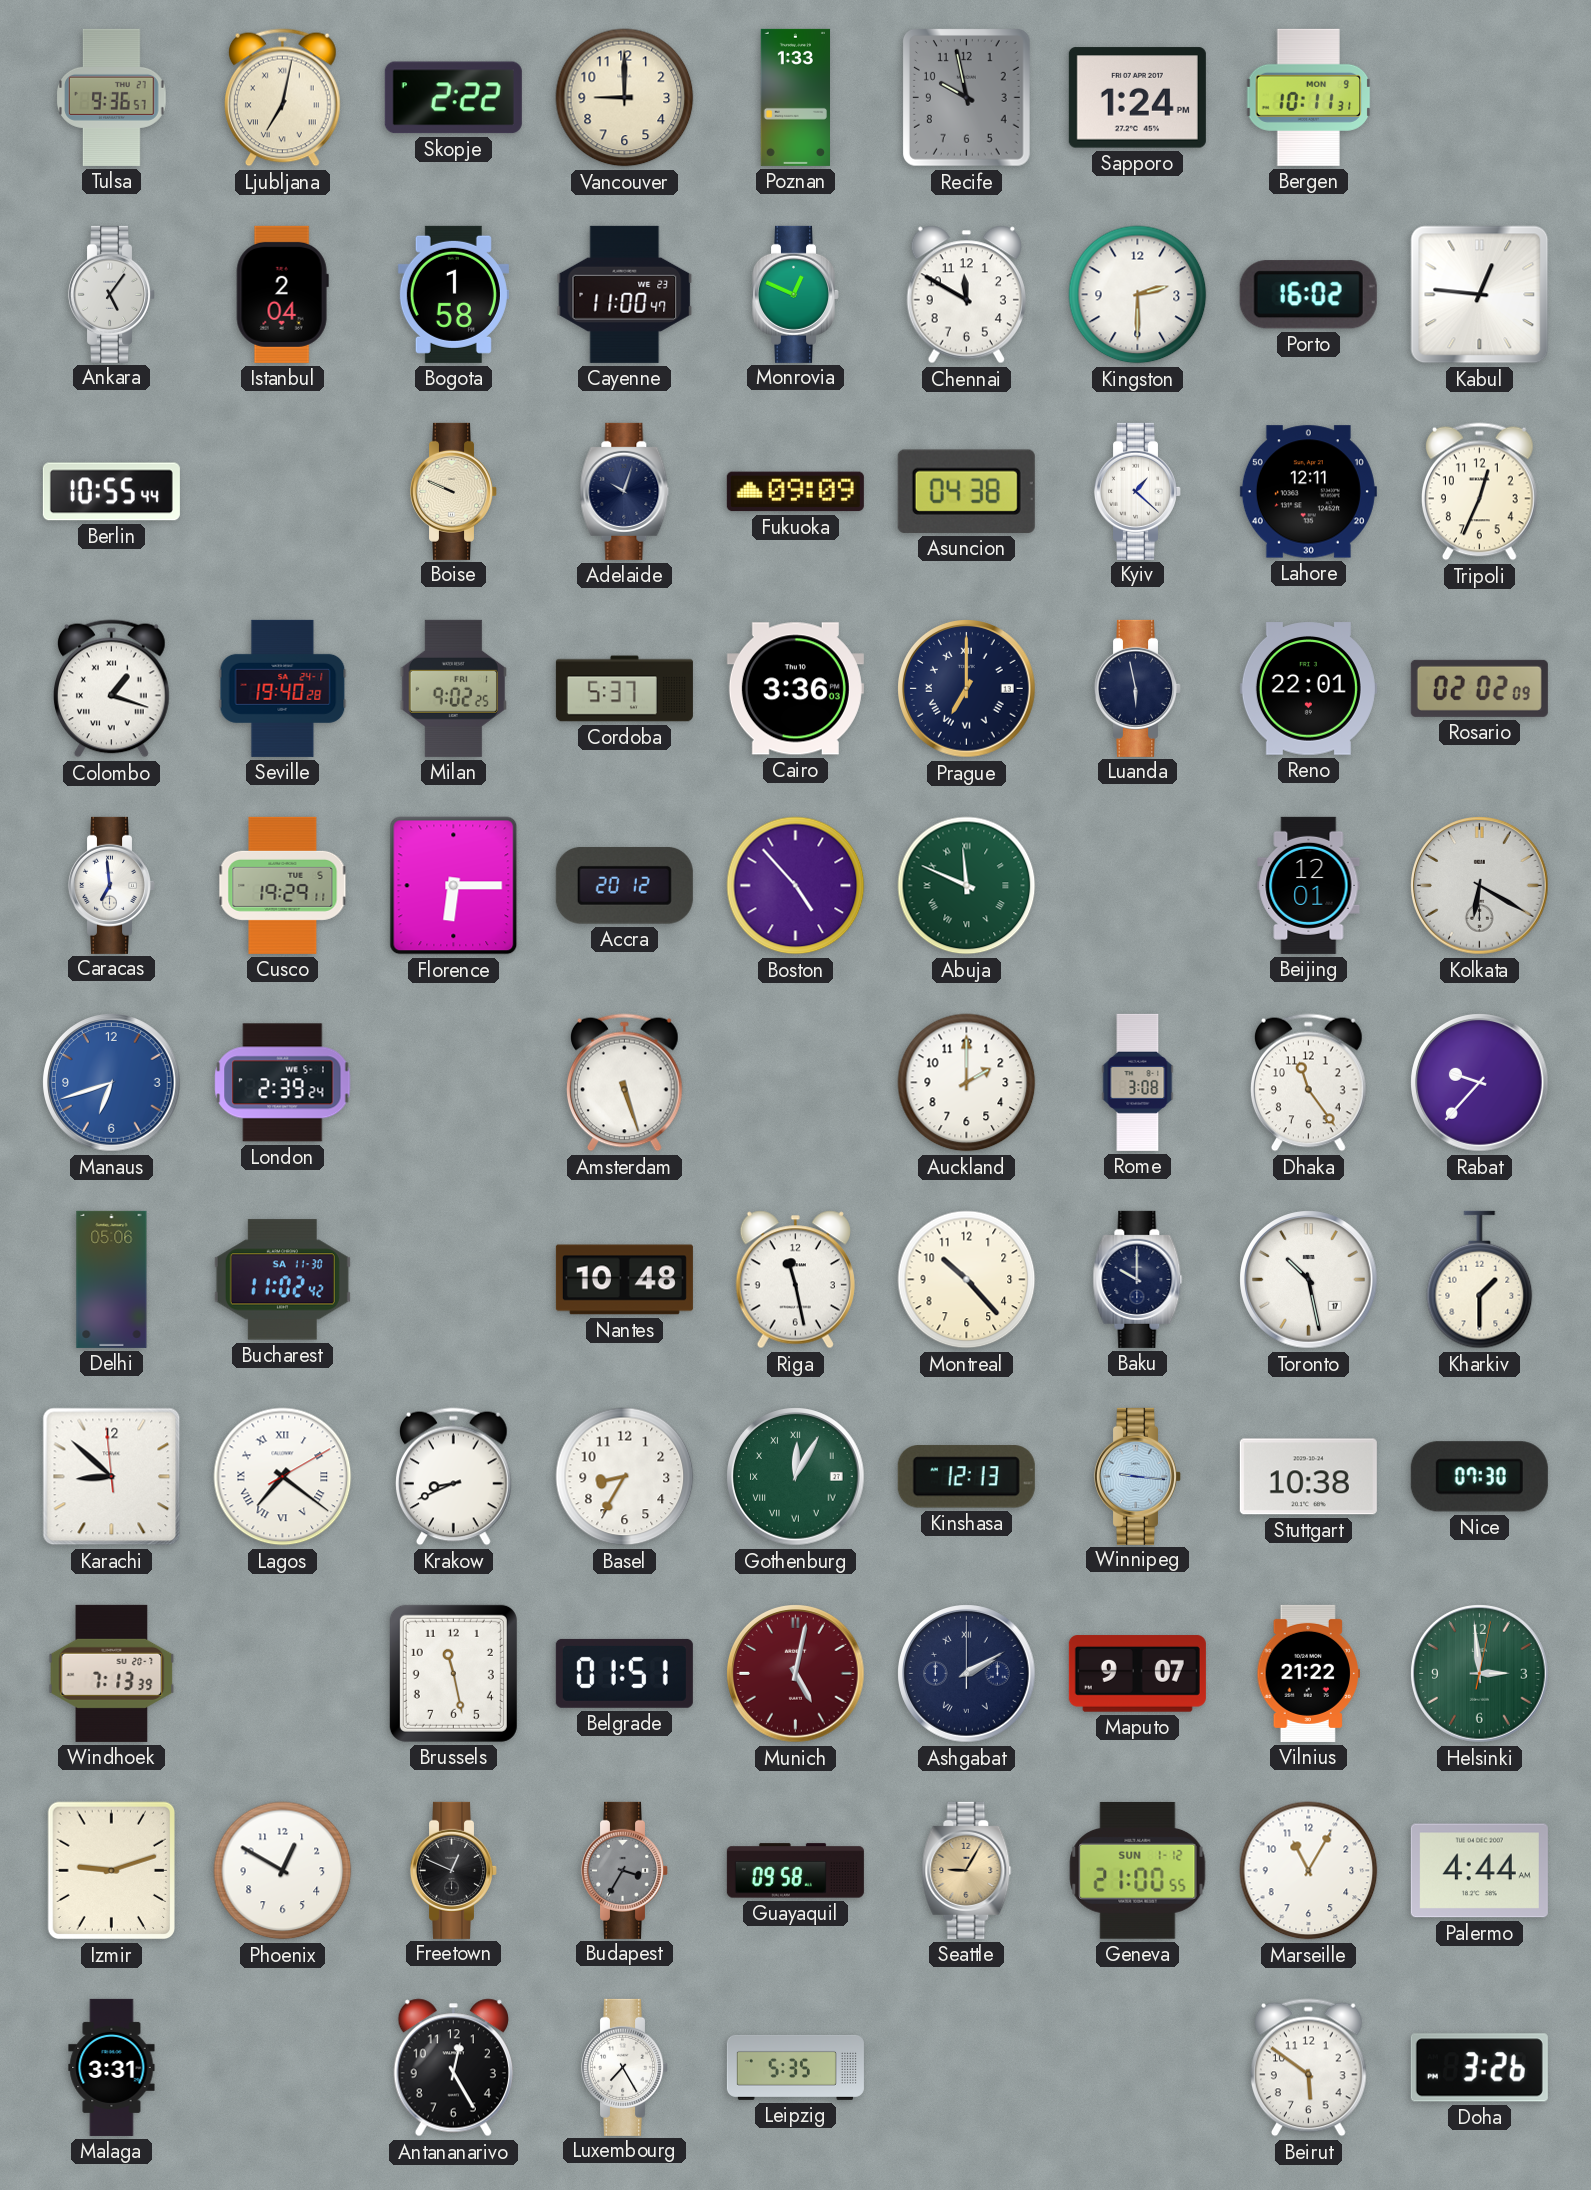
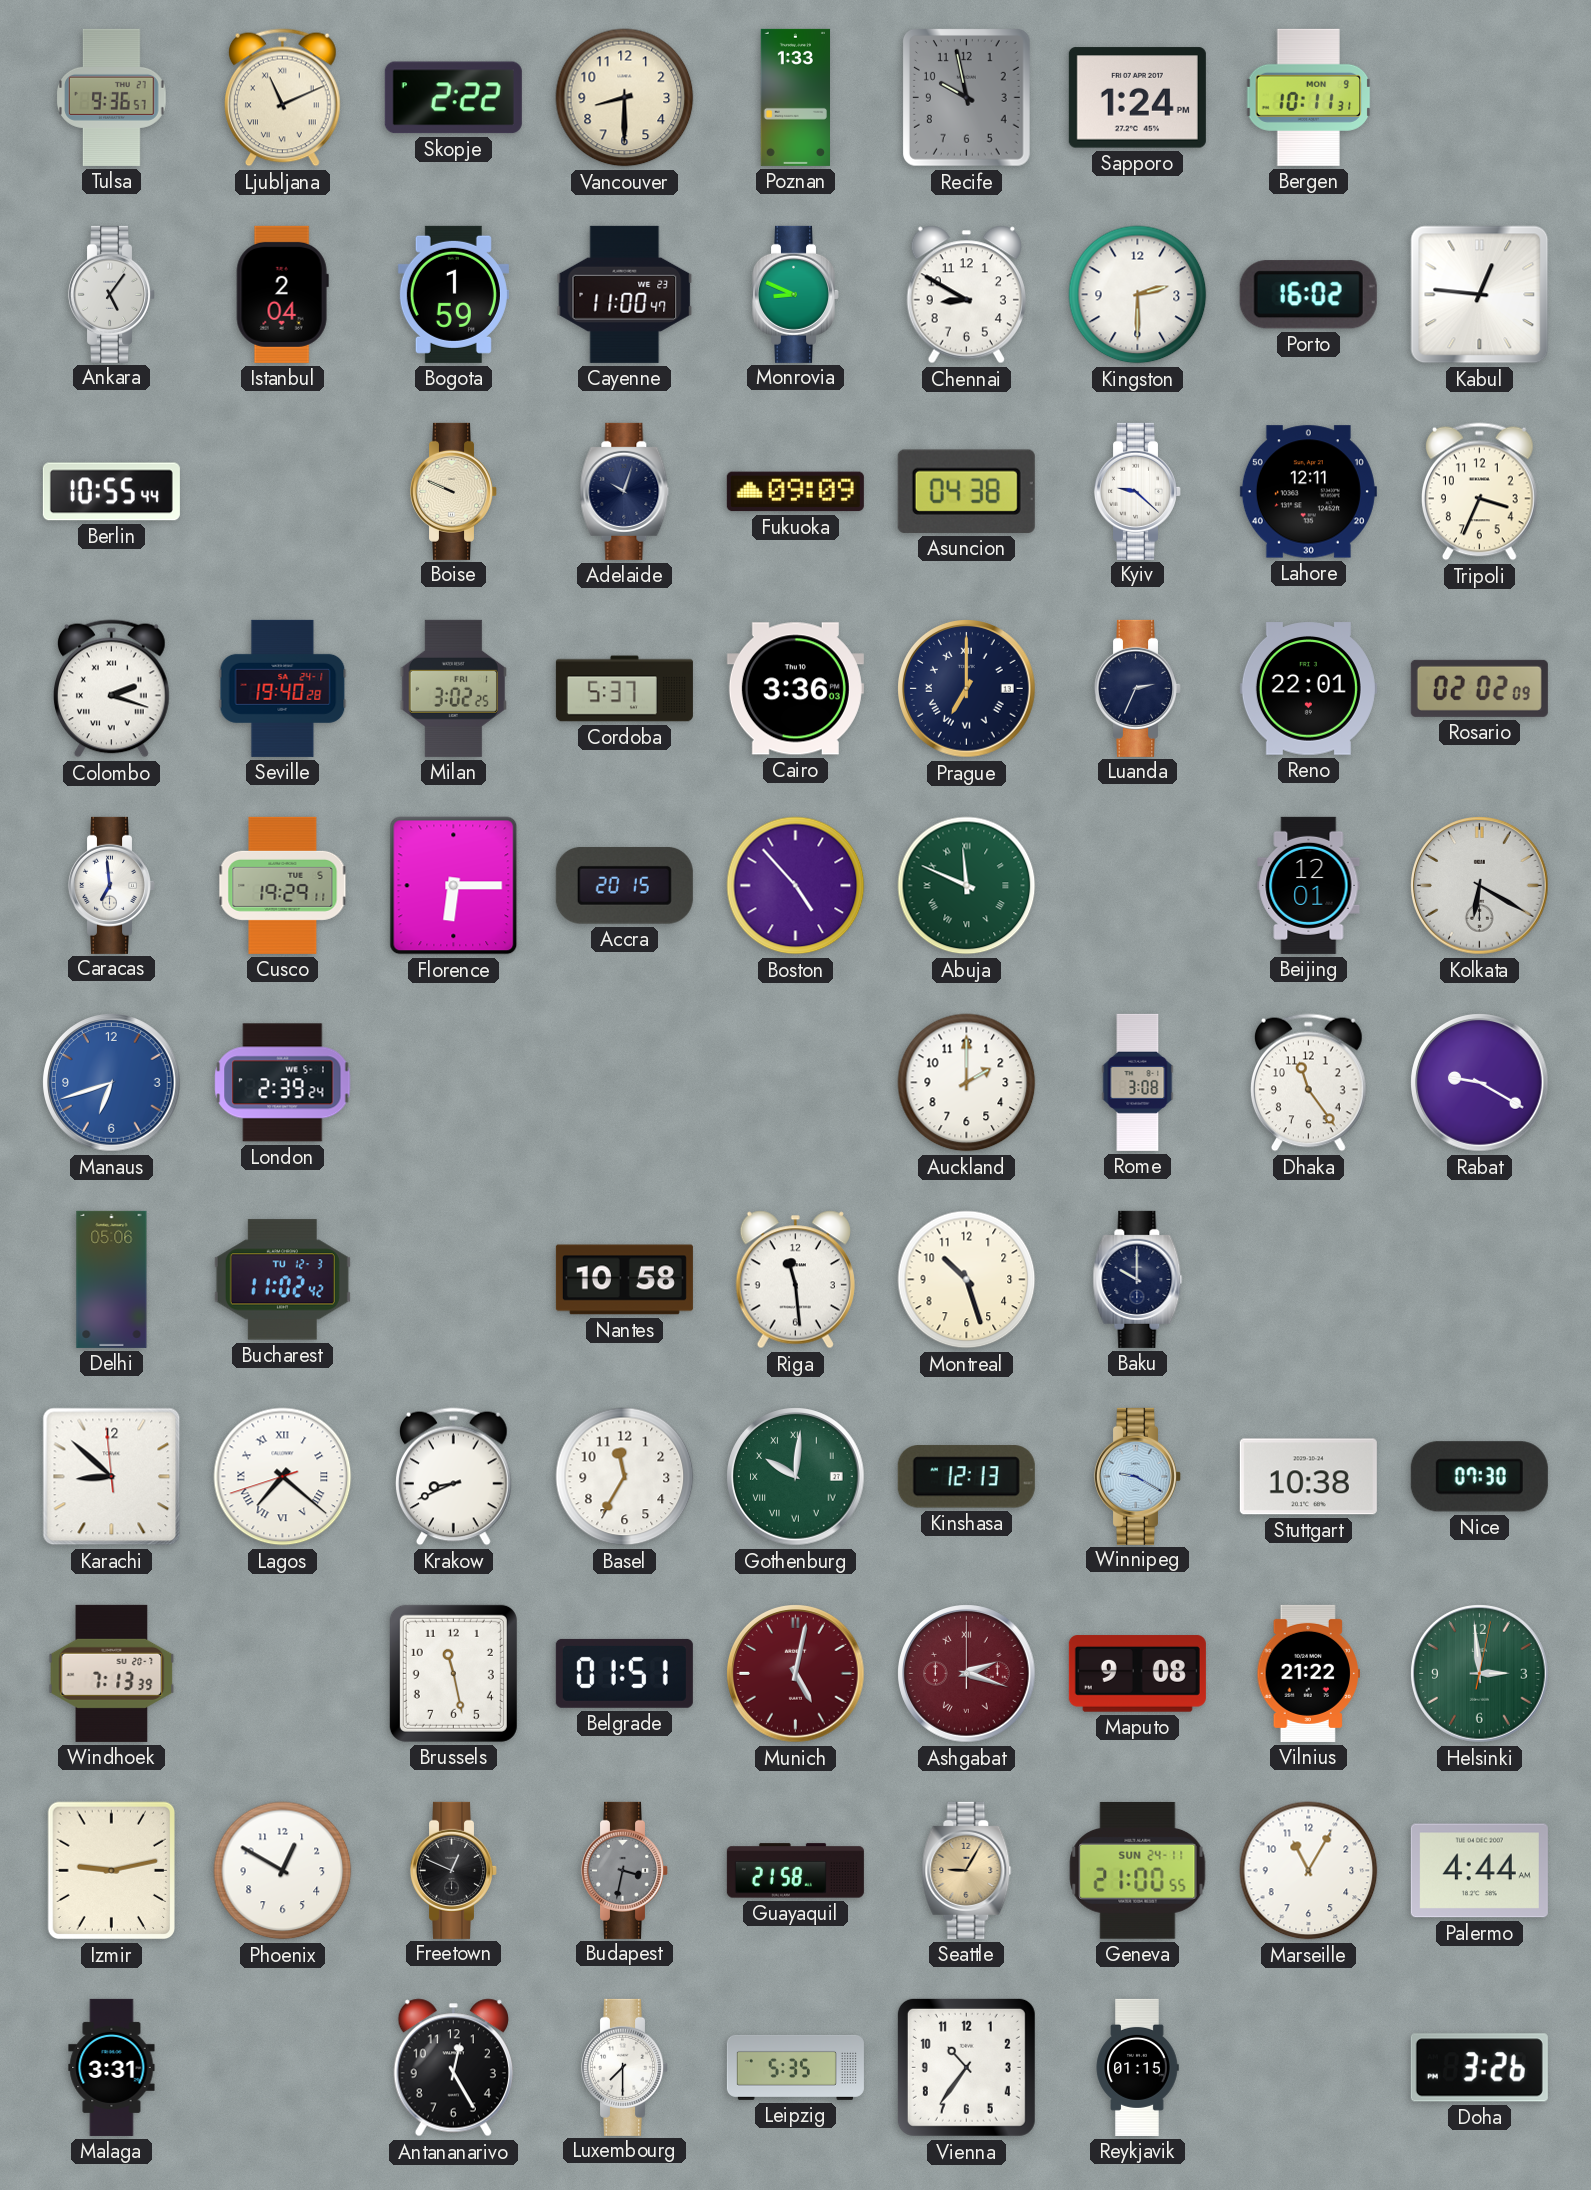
Ljubljana: 7:02 -> 11:11
Vancouver: 9:00 -> 8:30
Bogota: 1:58 -> 1:59
Monrovia: 12:49 -> 8:49
Chennai: 11:50 -> 8:50
Kyiv: 1:22 -> 9:22
Tripoli: 12:34 -> 3:34
Colombo: 1:18 -> 2:18
Milan: 9:02 -> 3:02
Luanda: 5:58 -> 2:34
Accra: 20:12 -> 20:15
Amsterdam: 5:27 -> none
Rabat: 9:37 -> 9:20
Bucharest date: SA 11-30 -> TU 12-3
Nantes: 10:48 -> 10:58
Riga: 11:28 -> 11:29
Montreal: 10:23 -> 10:27
Toronto: 10:28 -> none
Kharkiv: 1:30 -> none
Lagos: 7:21:10 -> 7:21:42
Basel: 8:35 -> 11:35
Gothenburg: 12:05 -> 10:01
Winnipeg: 9:16 -> 9:20
Ashgabat: 2:10 -> 2:18
Ashgabat dial: navy -> burgundy
Maputo: 9:07 -> 9:08
Izmir: 9:12 -> 9:13
Budapest: 3:35 -> 3:32
Guayaquil: 09:58 -> 21:58
Geneva date: SUN 1-12 -> SUN 24-11
Luxembourg: 7:25 -> 7:30
Vienna: none -> 10:36
Reykjavik: none -> 01:15
Beirut: 5:51 -> none
